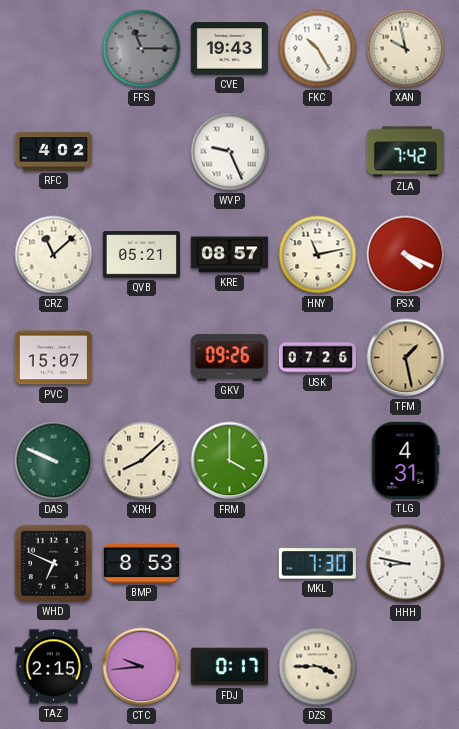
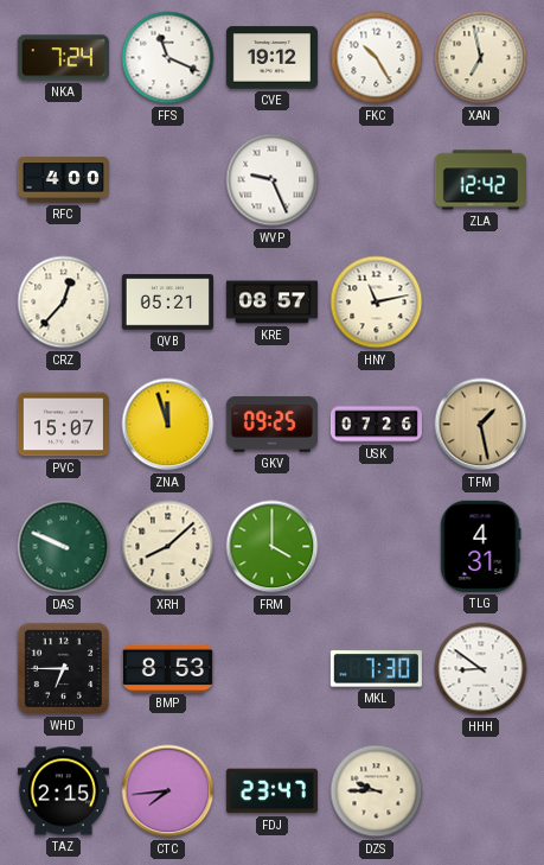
NKA: none -> 7:24
FFS: 11:15 -> 11:19
FFS dial: grey -> white
CVE: 19:43 -> 19:12
XAN: 9:58 -> 6:58
RFC: 4:02 -> 4:00
ZLA: 7:42 -> 12:42
CRZ: 11:08 -> 12:37
PSX: 4:19 -> none
ZNA: none -> 11:57
GKV: 09:26 -> 09:25
WHD: 6:49 -> 6:45
HHH: 8:47 -> 8:51
CTC: 9:44 -> 7:44
FDJ: 0:17 -> 23:47
DZS: 3:45 -> 9:45
